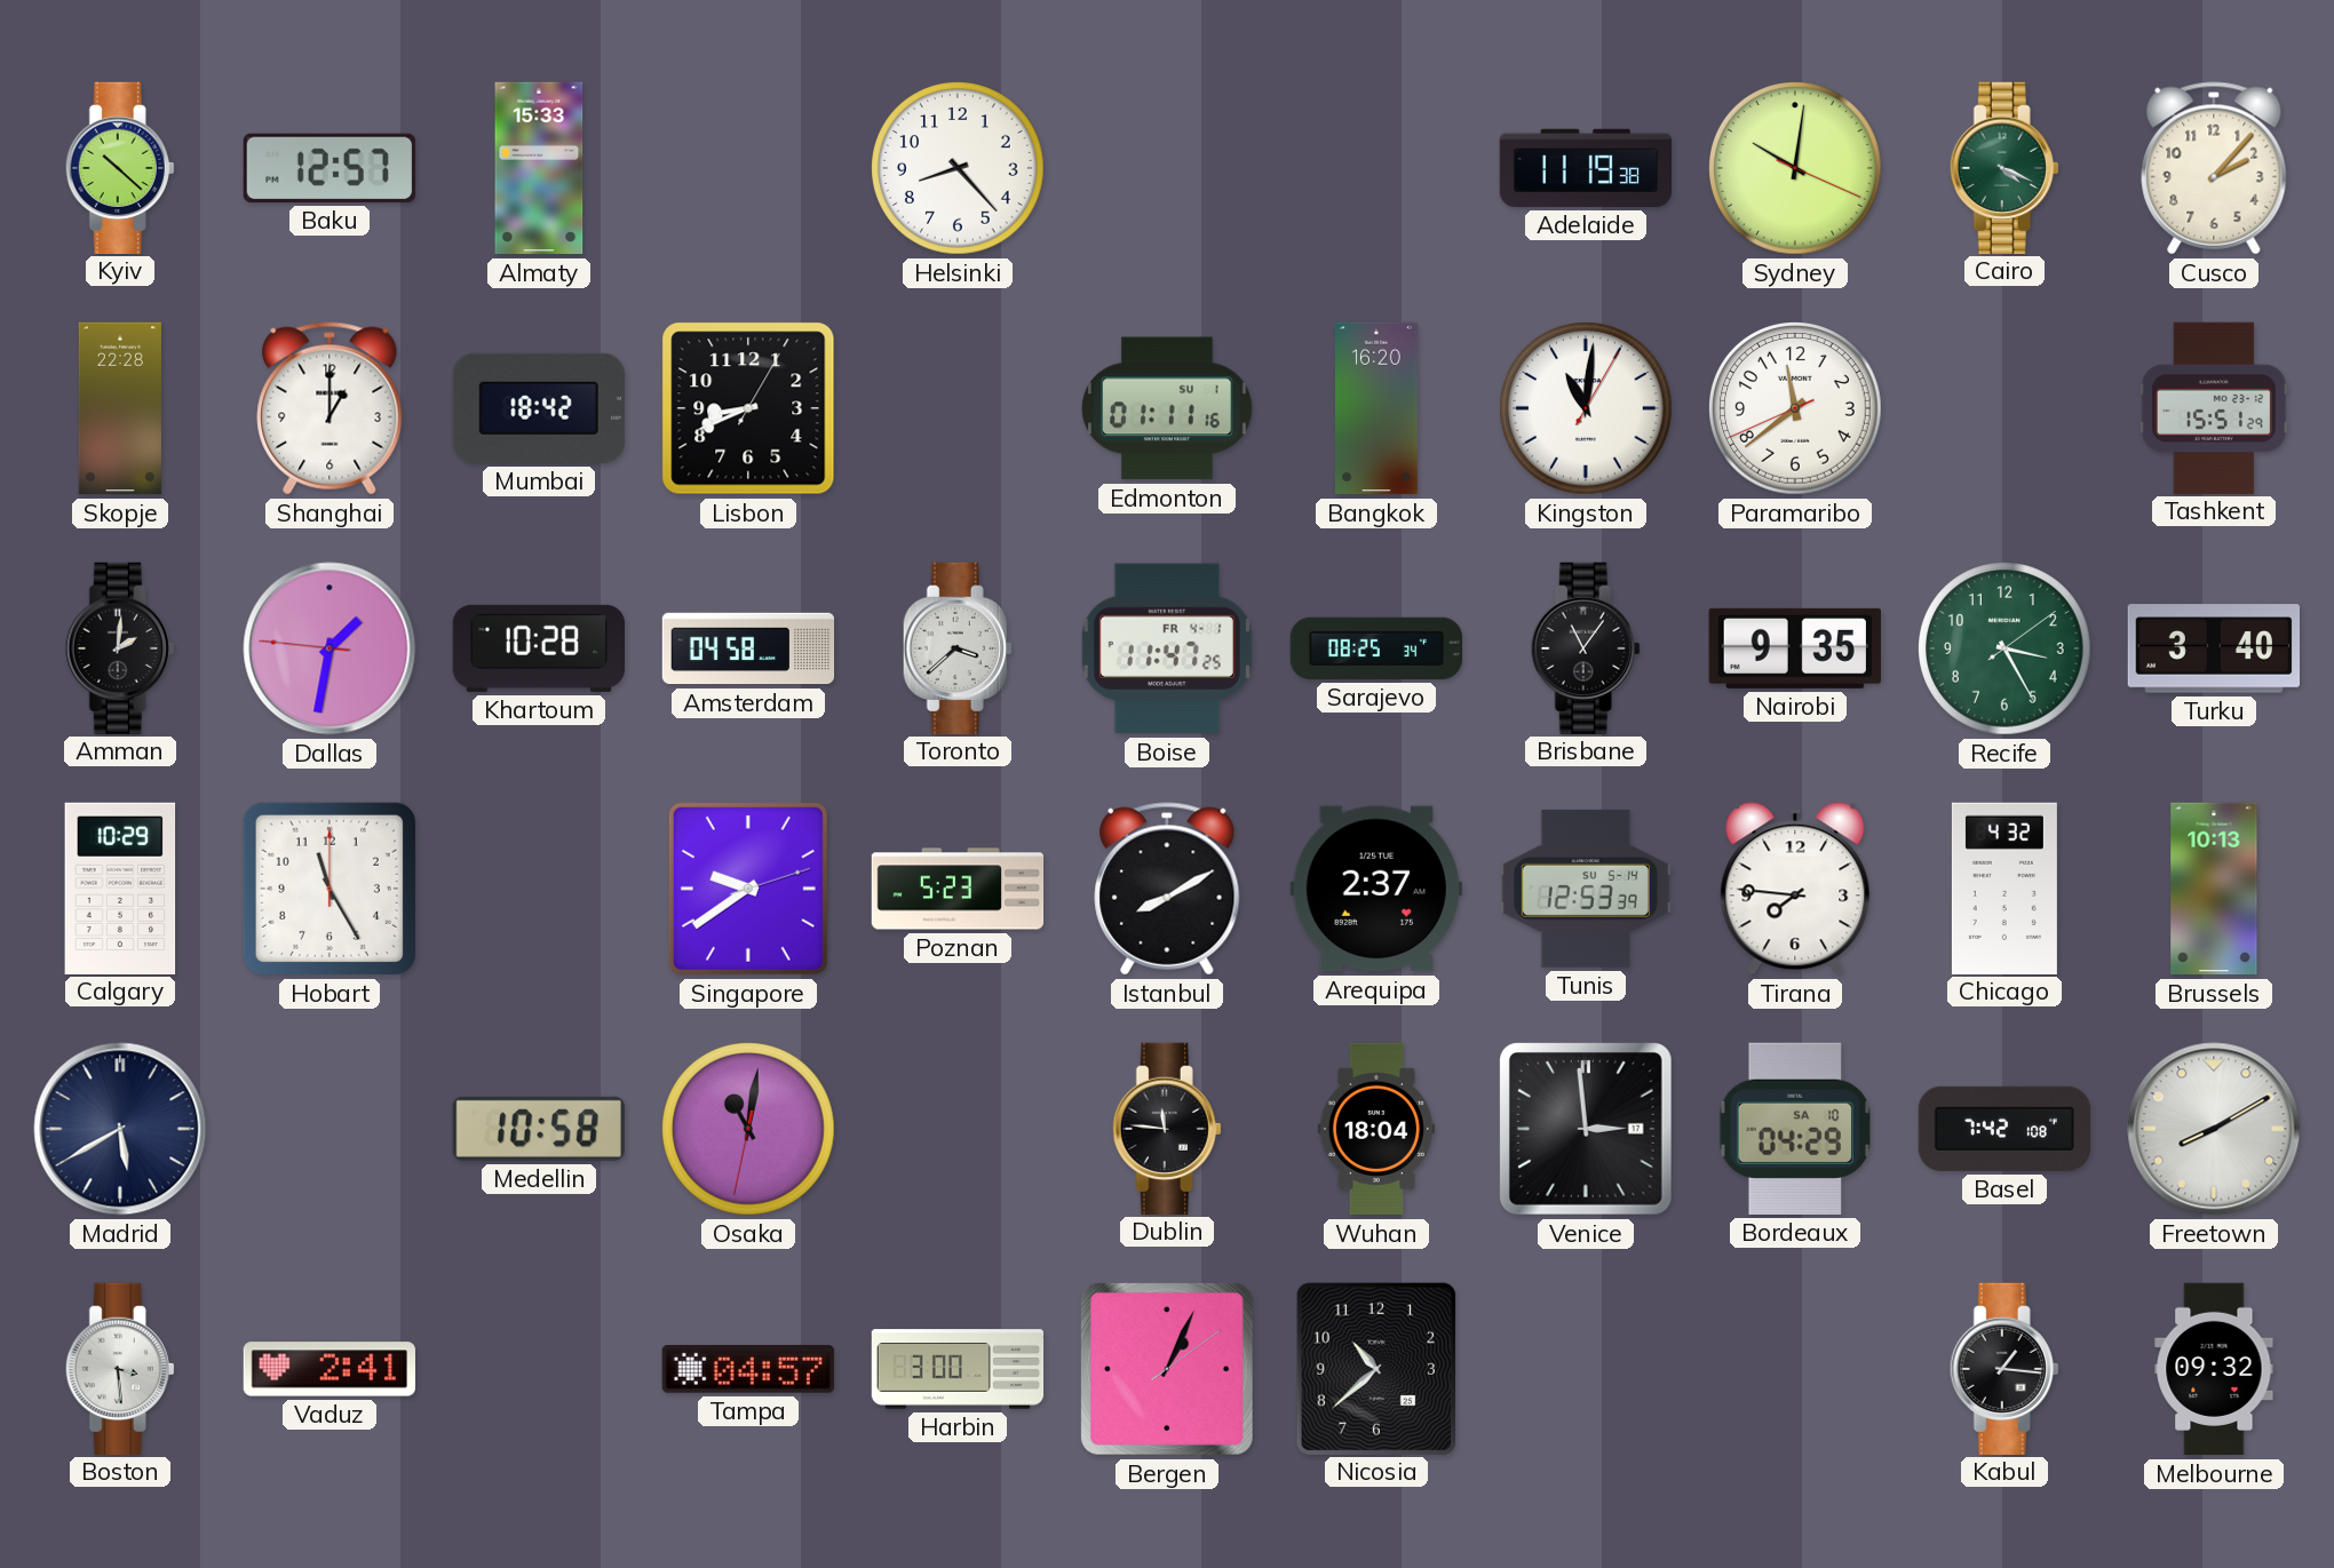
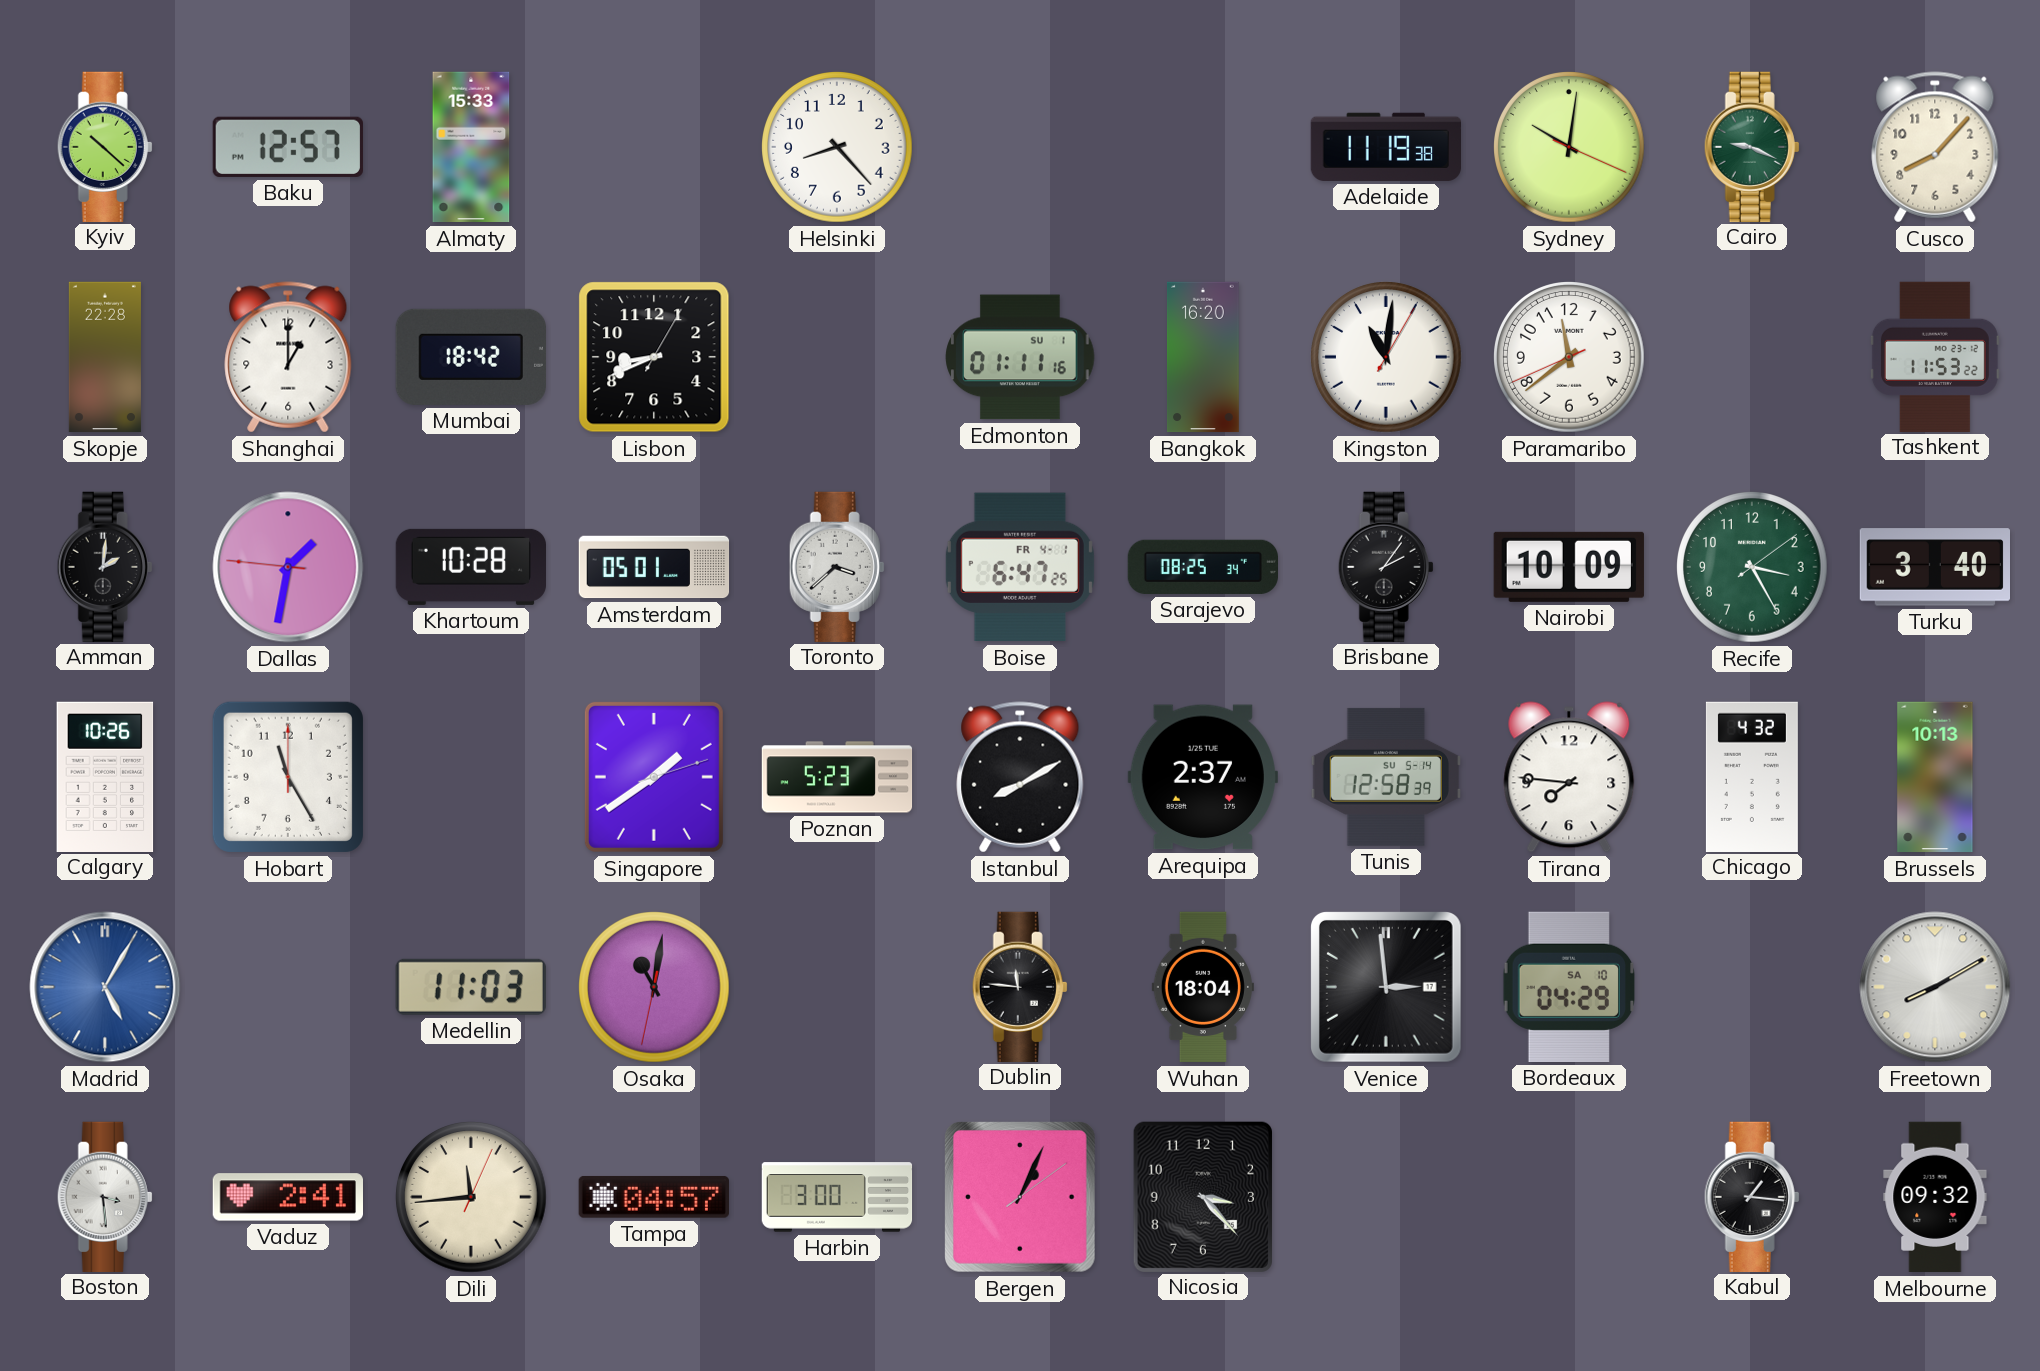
Cairo: 4:19 -> 9:19
Cusco: 2:07 -> 8:07
Tashkent: 15:51 -> 11:53
Amsterdam: 04:58 -> 05:01
Boise: 11:47 -> 6:47
Brisbane: 11:06 -> 2:06
Nairobi: 9:35 -> 10:09
Calgary: 10:29 -> 10:26
Singapore: 9:39 -> 1:39
Tunis: 12:53 -> 12:58
Madrid: 5:40 -> 5:05
Madrid dial: navy -> blue
Medellin: 10:58 -> 11:03
Basel: 7:42 -> none
Dili: none -> 11:44
Nicosia: 10:38 -> 3:23
